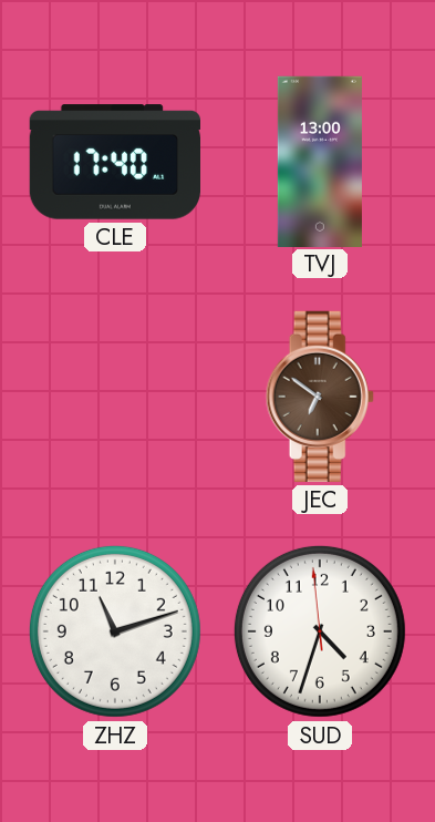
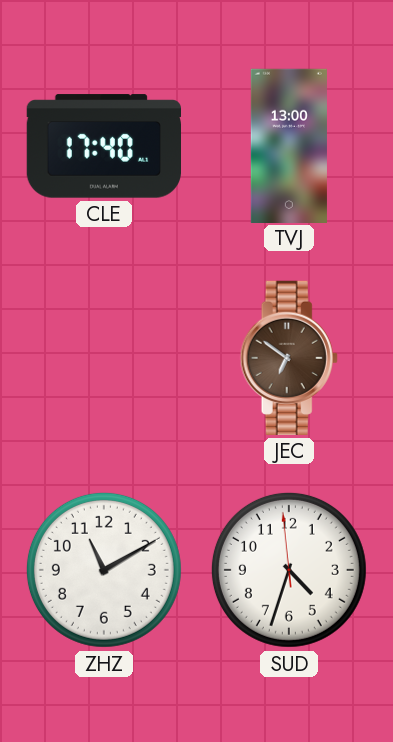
ZHZ: 11:12 -> 11:10
